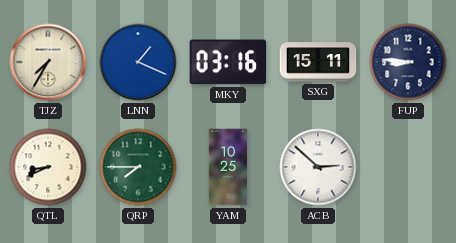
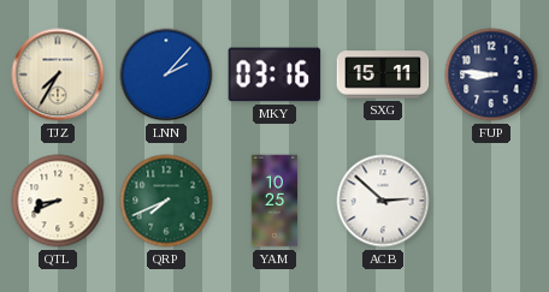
LNN: 1:19 -> 2:07
QRP: 7:45 -> 7:41
